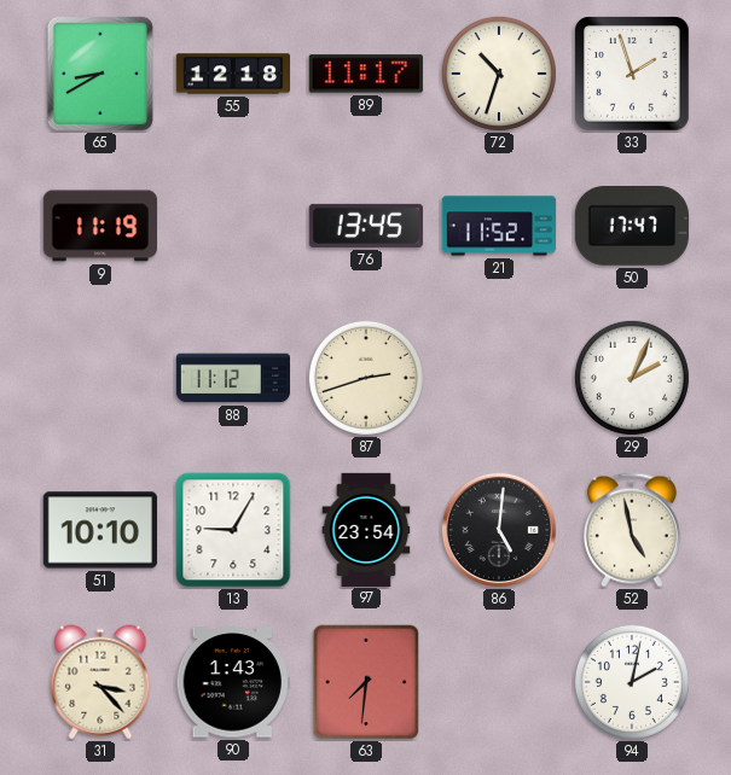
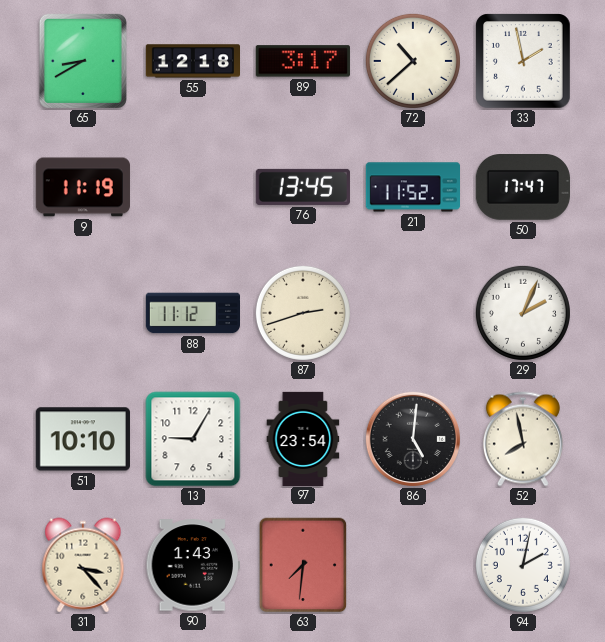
89: 11:17 -> 3:17
72: 10:33 -> 10:38
33: 1:57 -> 1:58
52: 4:58 -> 7:58
